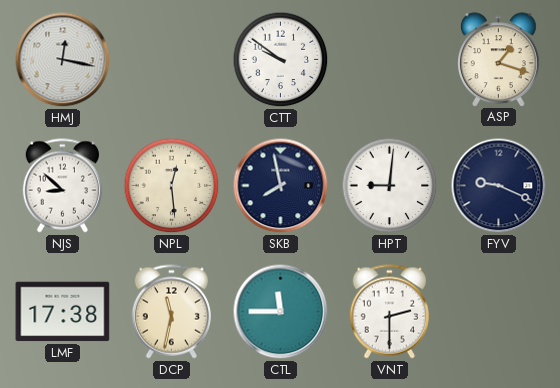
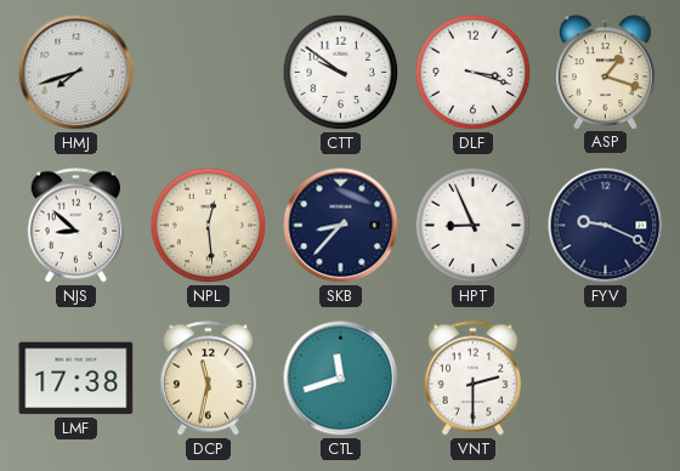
HMJ: 12:17 -> 7:42
DLF: none -> 3:18
SKB: 7:58 -> 8:37
HPT: 9:01 -> 8:56
CTL: 11:45 -> 11:42
